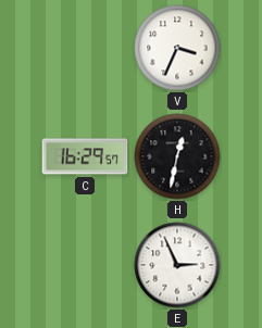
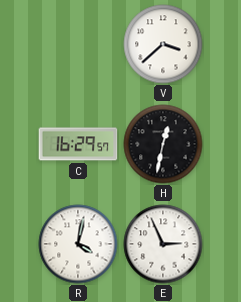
V: 3:34 -> 3:38
R: none -> 4:02
